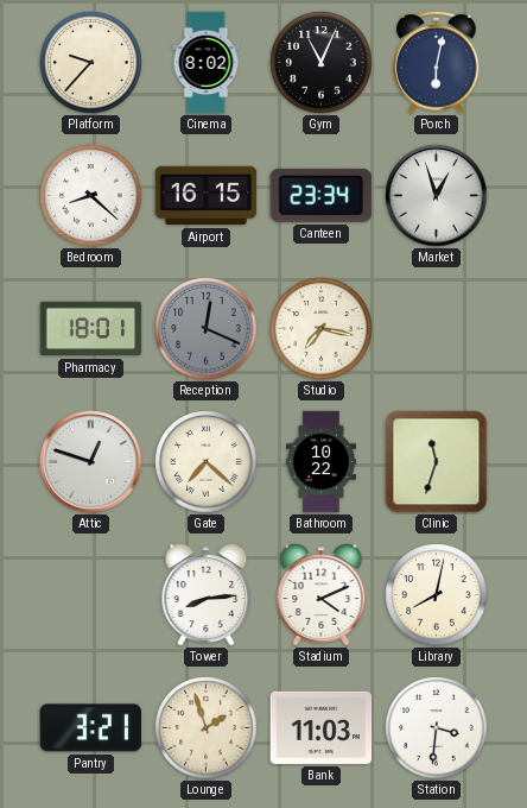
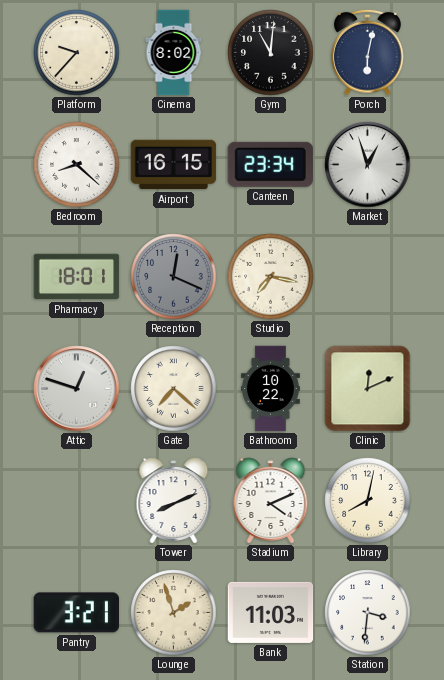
Gym: 11:04 -> 11:01
Clinic: 11:33 -> 12:11
Tower: 8:14 -> 8:11
